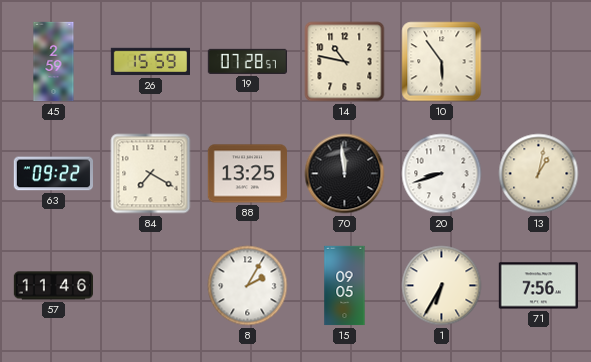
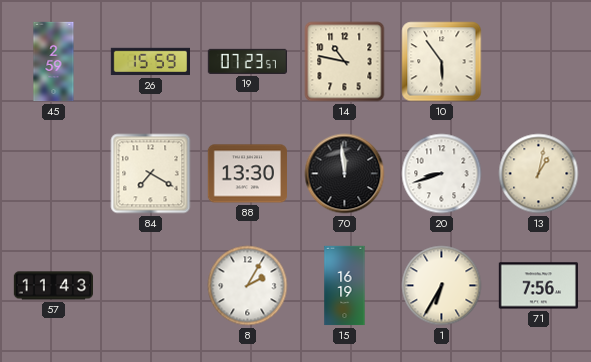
19: 07:28 -> 07:23
63: 09:22 -> none
88: 13:25 -> 13:30
57: 11:46 -> 11:43
15: 09:05 -> 16:19
